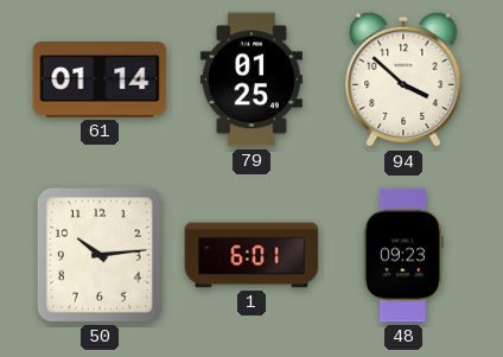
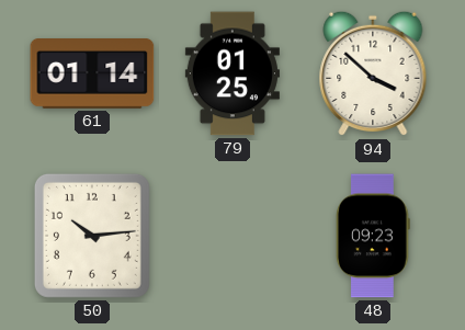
1: 6:01 -> none
